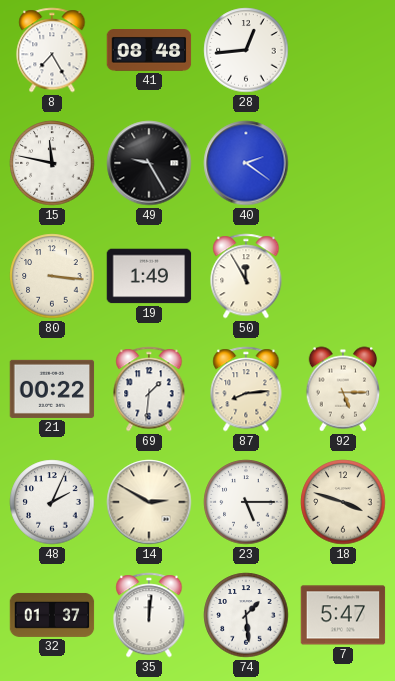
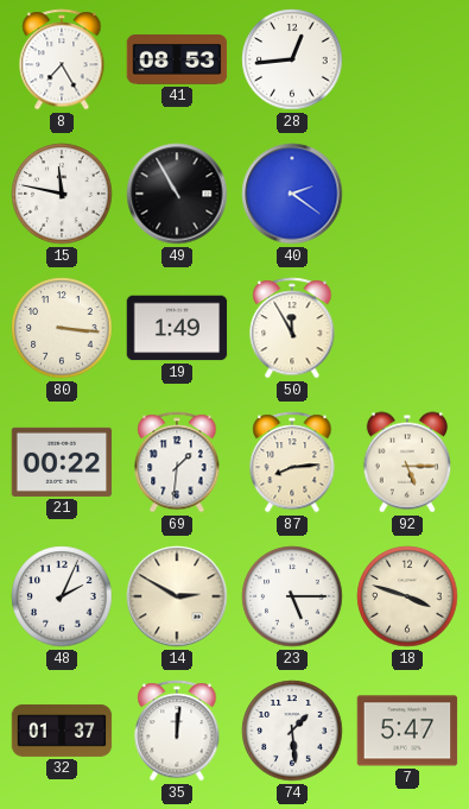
41: 08:48 -> 08:53
49: 9:25 -> 10:55
